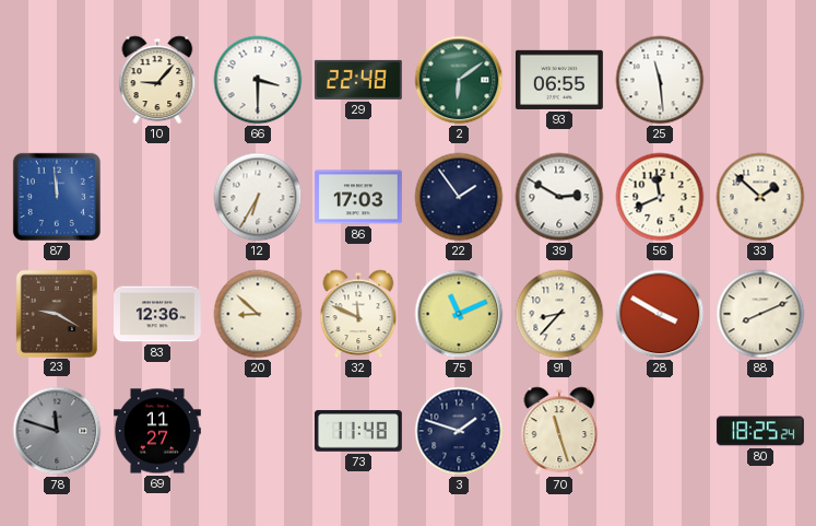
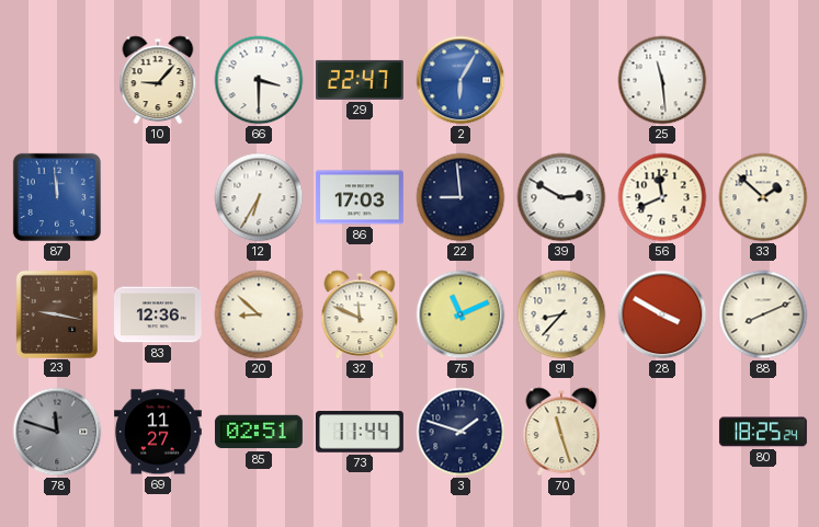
29: 22:48 -> 22:47
2: 6:09 -> 6:05
2 dial: green -> blue
93: 06:55 -> none
22: 1:54 -> 8:59
23: 9:20 -> 9:17
85: none -> 02:51
73: 11:48 -> 11:44
